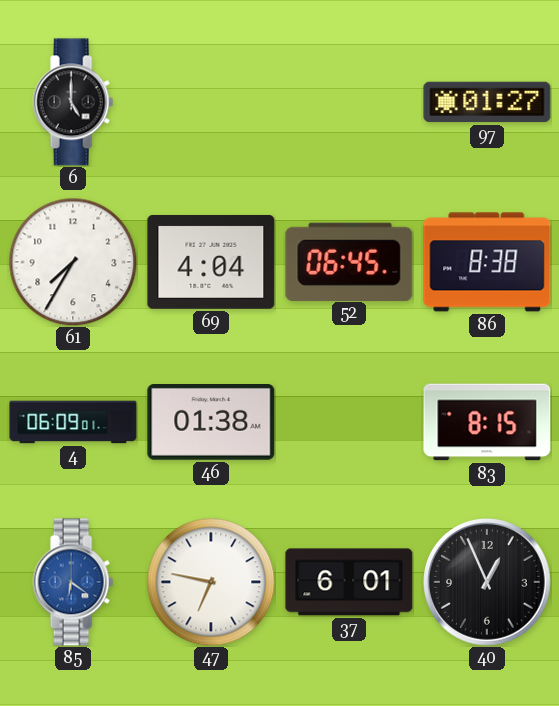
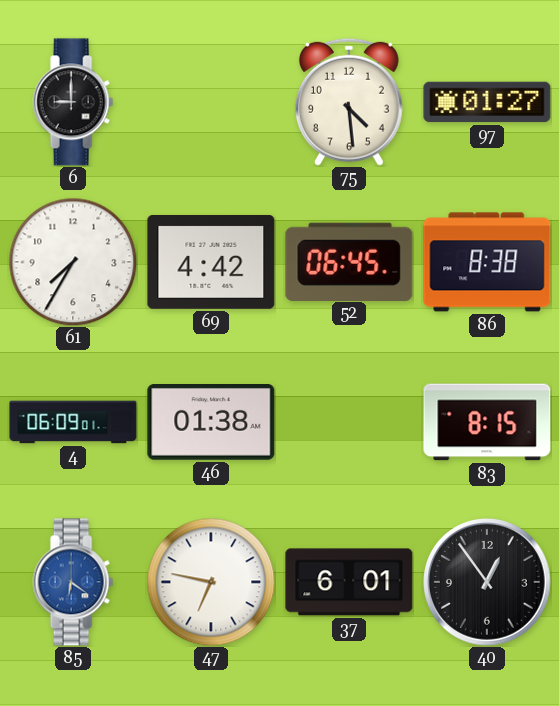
6: 5:00 -> 9:00
75: none -> 4:29
69: 4:04 -> 4:42
40: 12:56 -> 12:54
